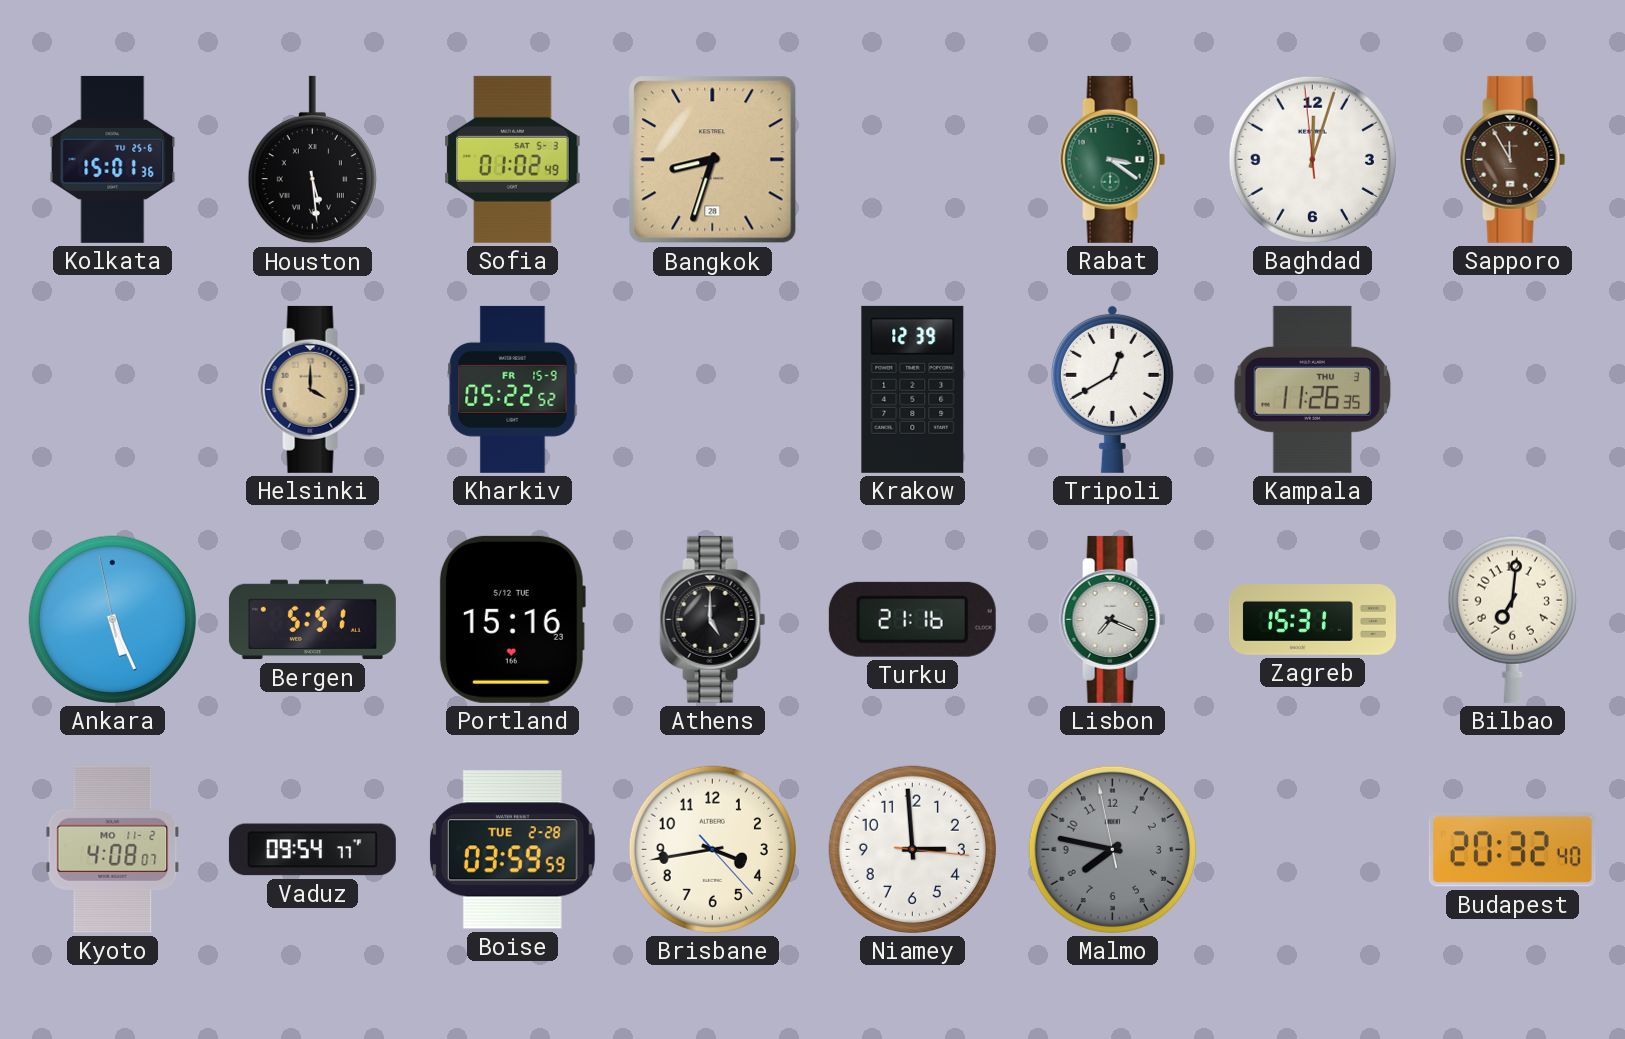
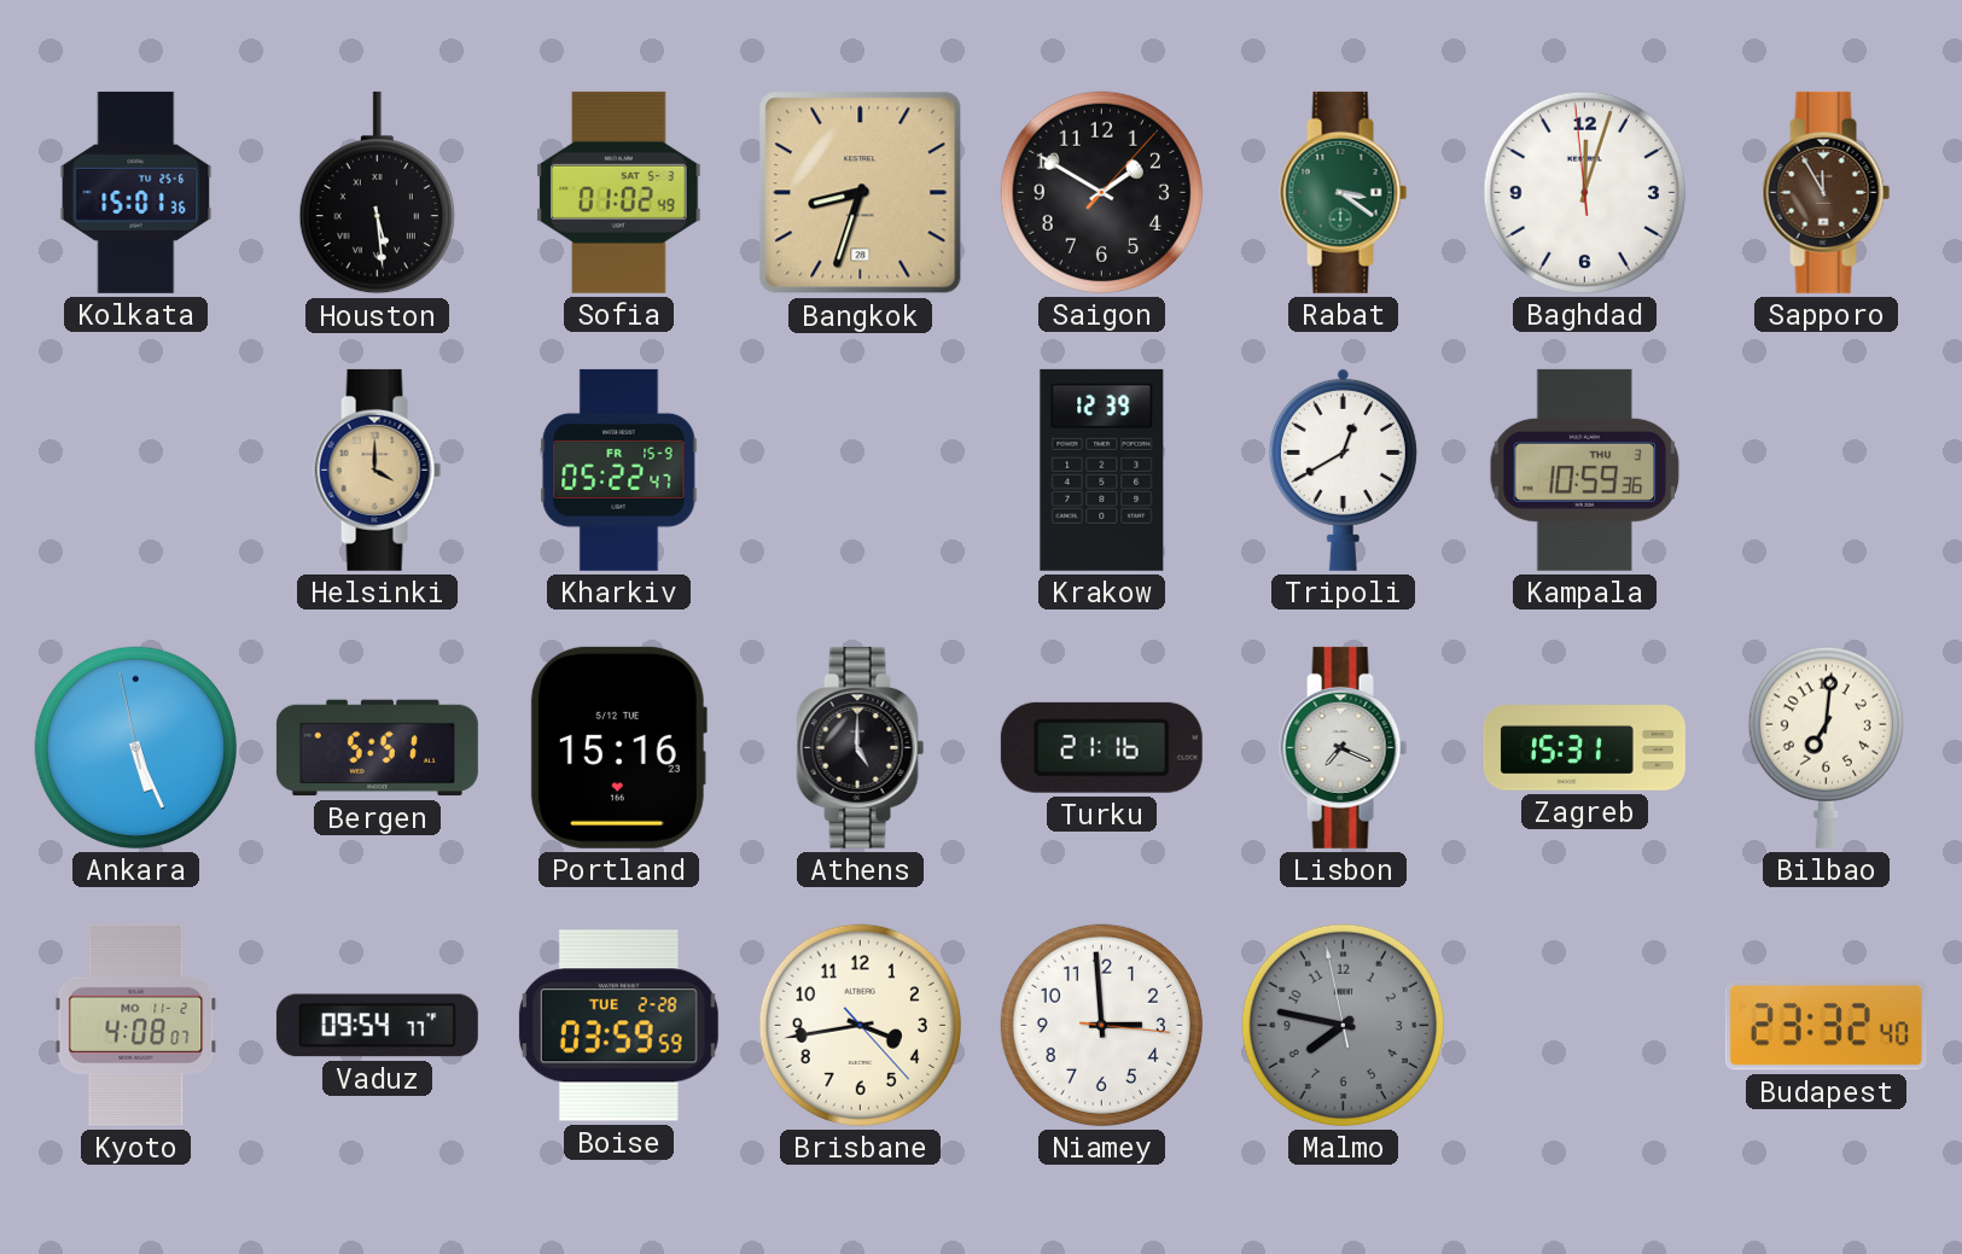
Saigon: none -> 1:50
Kharkiv: 05:22:52 -> 05:22:47
Kampala: 11:26 -> 10:59
Budapest: 20:32 -> 23:32
